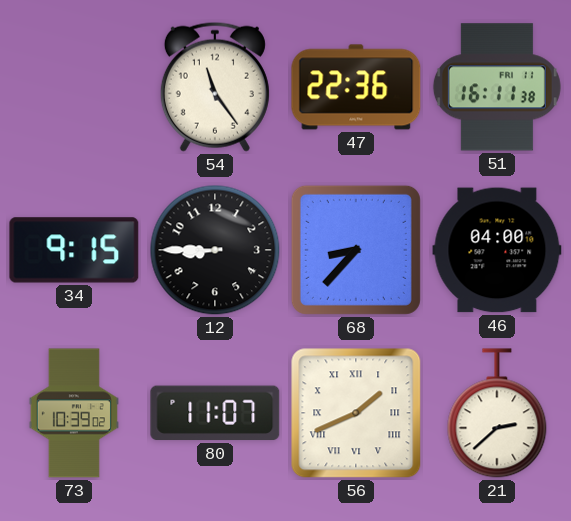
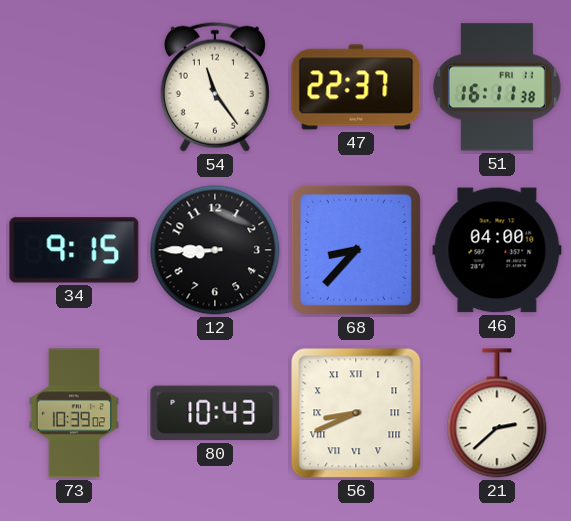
47: 22:36 -> 22:37
80: 11:07 -> 10:43
56: 1:41 -> 8:41
